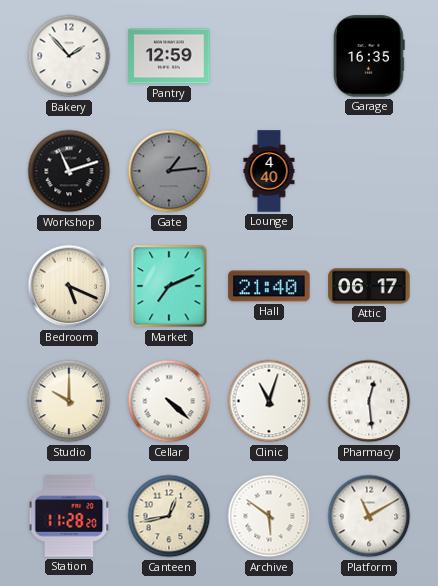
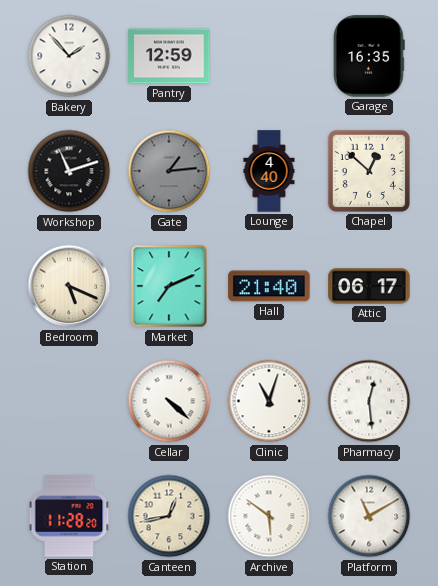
Chapel: none -> 12:52
Studio: 10:00 -> none
